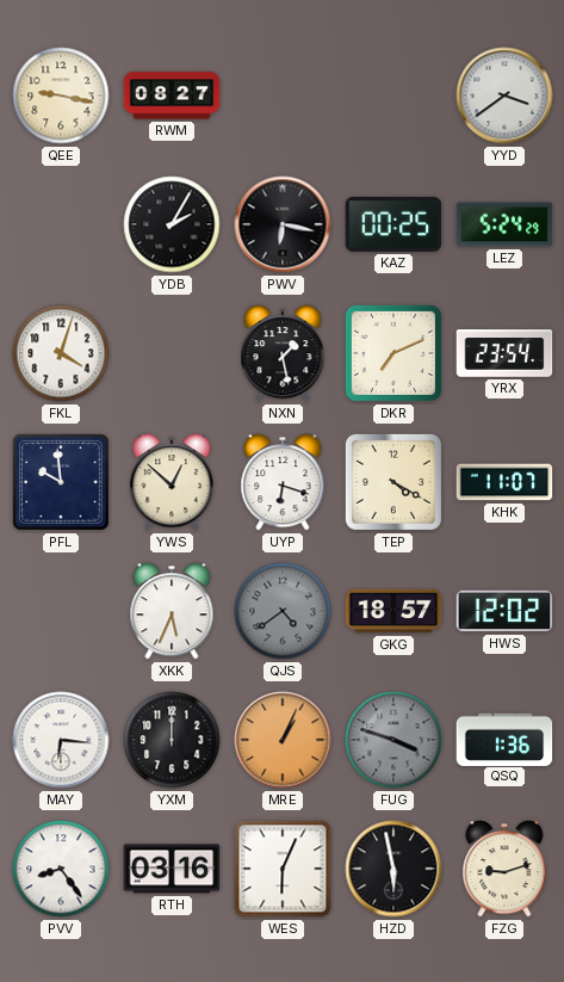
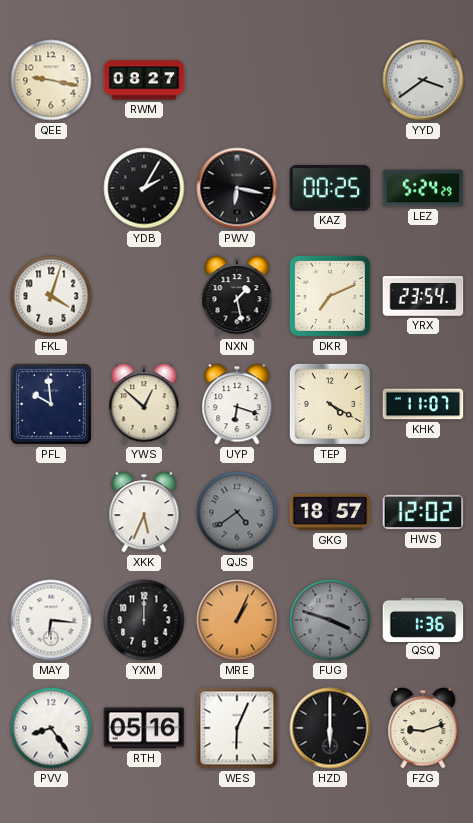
RTH: 03:16 -> 05:16
HZD: 5:58 -> 6:00
